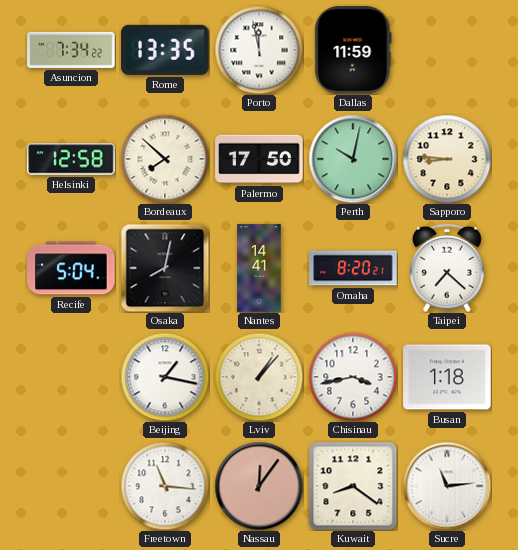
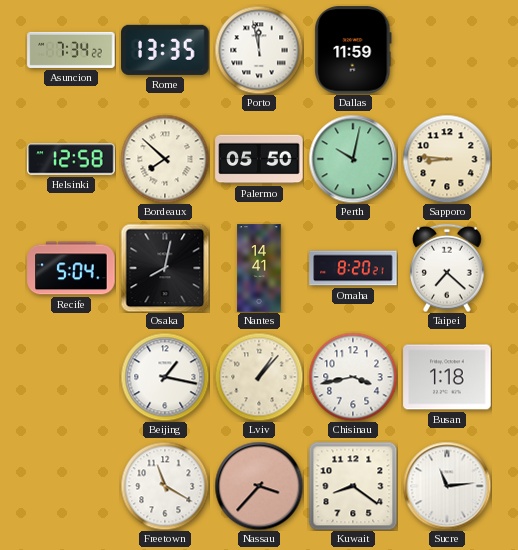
Palermo: 17:50 -> 05:50
Freetown: 11:16 -> 11:20
Nassau: 12:06 -> 3:37
